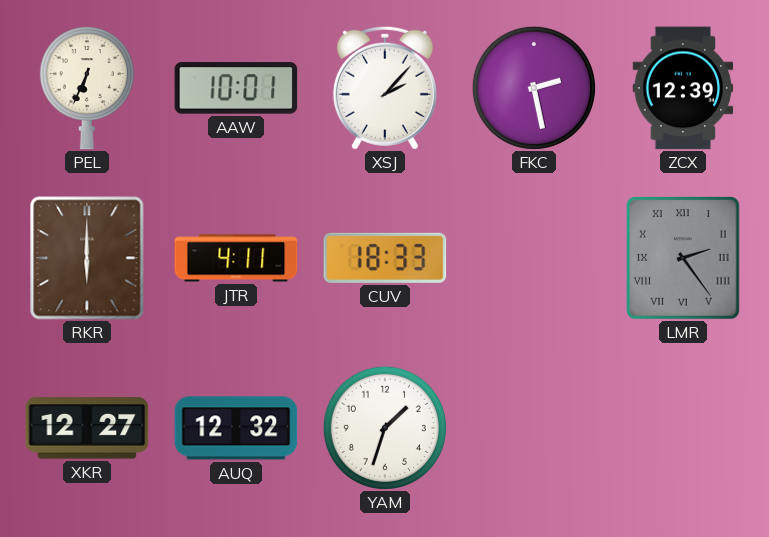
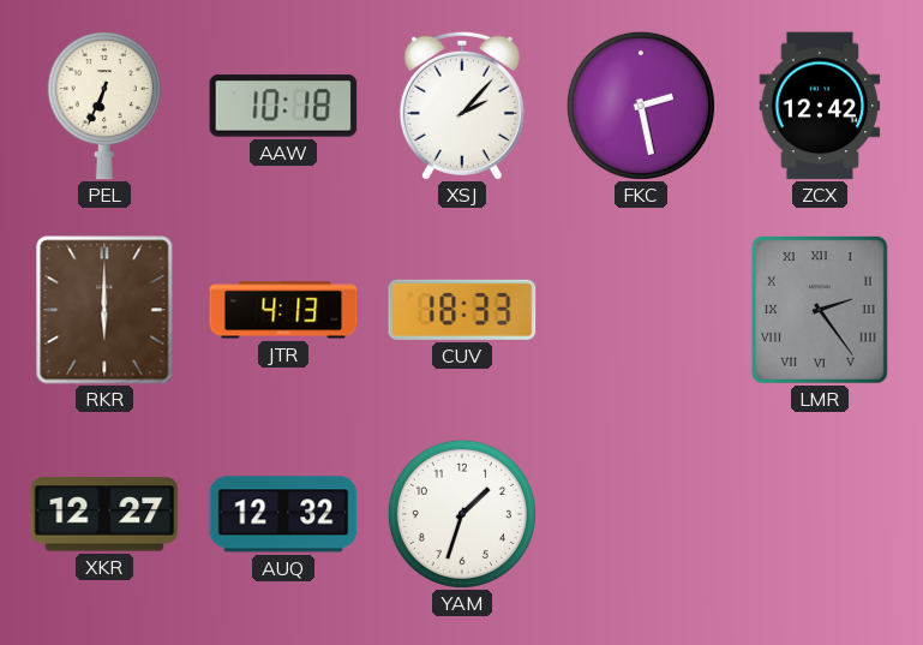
AAW: 10:01 -> 10:18
ZCX: 12:39 -> 12:42
JTR: 4:11 -> 4:13
